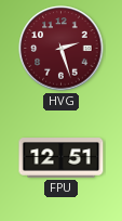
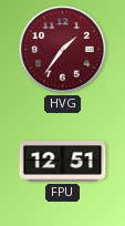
HVG: 2:27 -> 1:36
